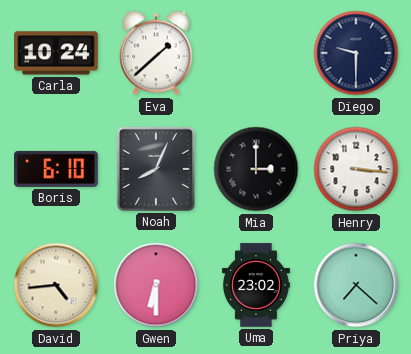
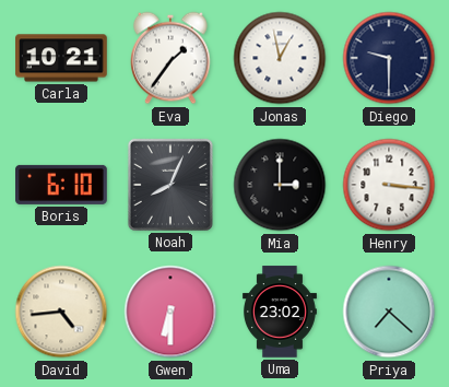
Carla: 10:24 -> 10:21
Eva: 1:38 -> 1:36
Jonas: none -> 12:58
